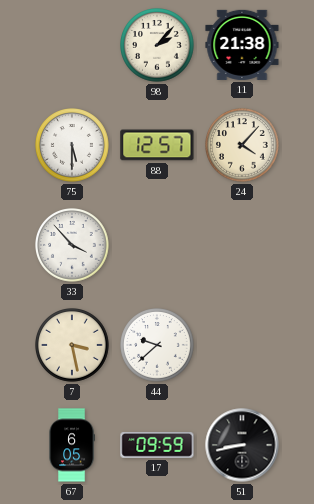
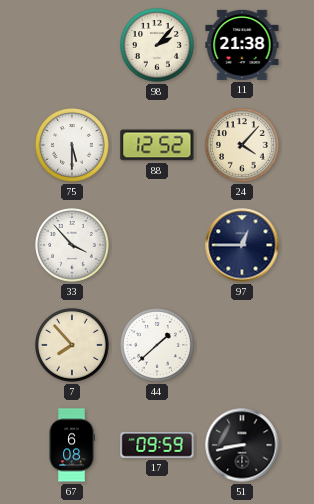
88: 12:57 -> 12:52
97: none -> 12:45
7: 3:28 -> 7:53
44: 9:38 -> 1:38
67: 6:05 -> 6:08
